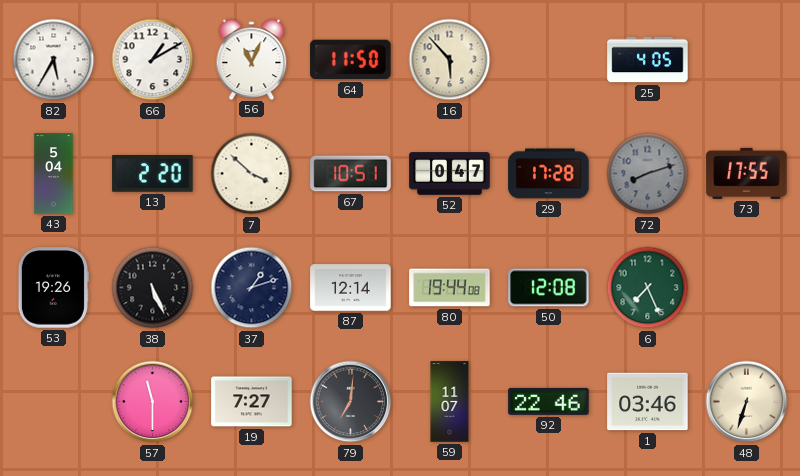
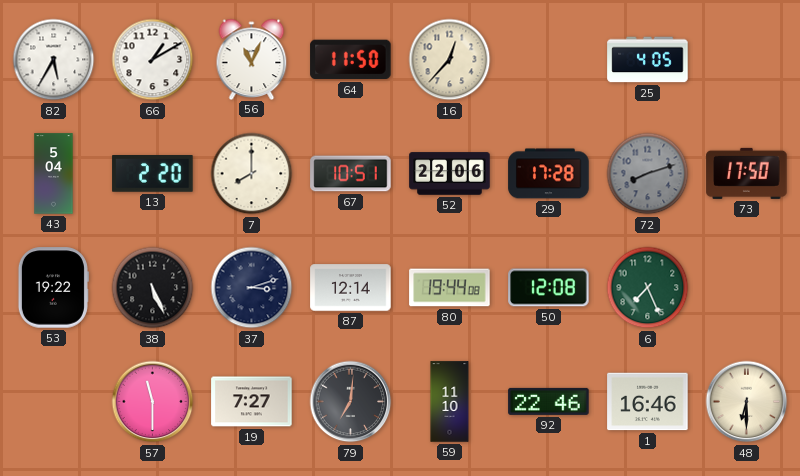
16: 5:53 -> 12:37
7: 3:52 -> 8:00
52: 0:47 -> 22:06
73: 17:55 -> 17:50
53: 19:26 -> 19:22
37: 1:12 -> 3:12
59: 11:07 -> 11:10
1: 03:46 -> 16:46
48: 6:33 -> 6:30
